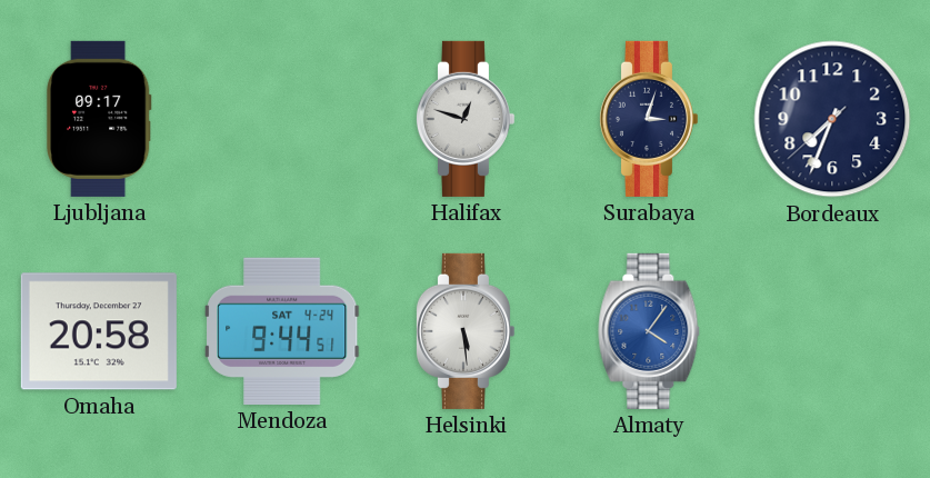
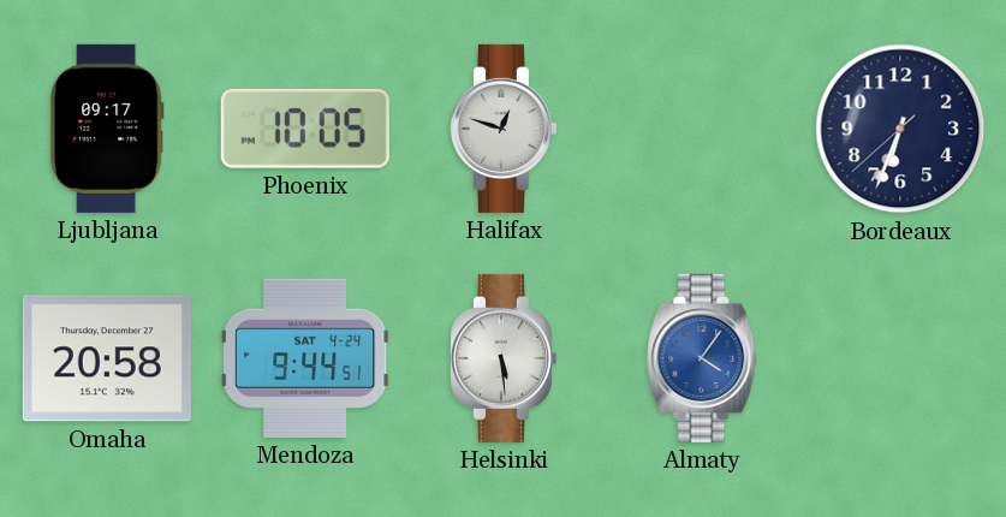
Phoenix: none -> 10:05
Surabaya: 3:03 -> none
Bordeaux: 7:33 -> 6:33
